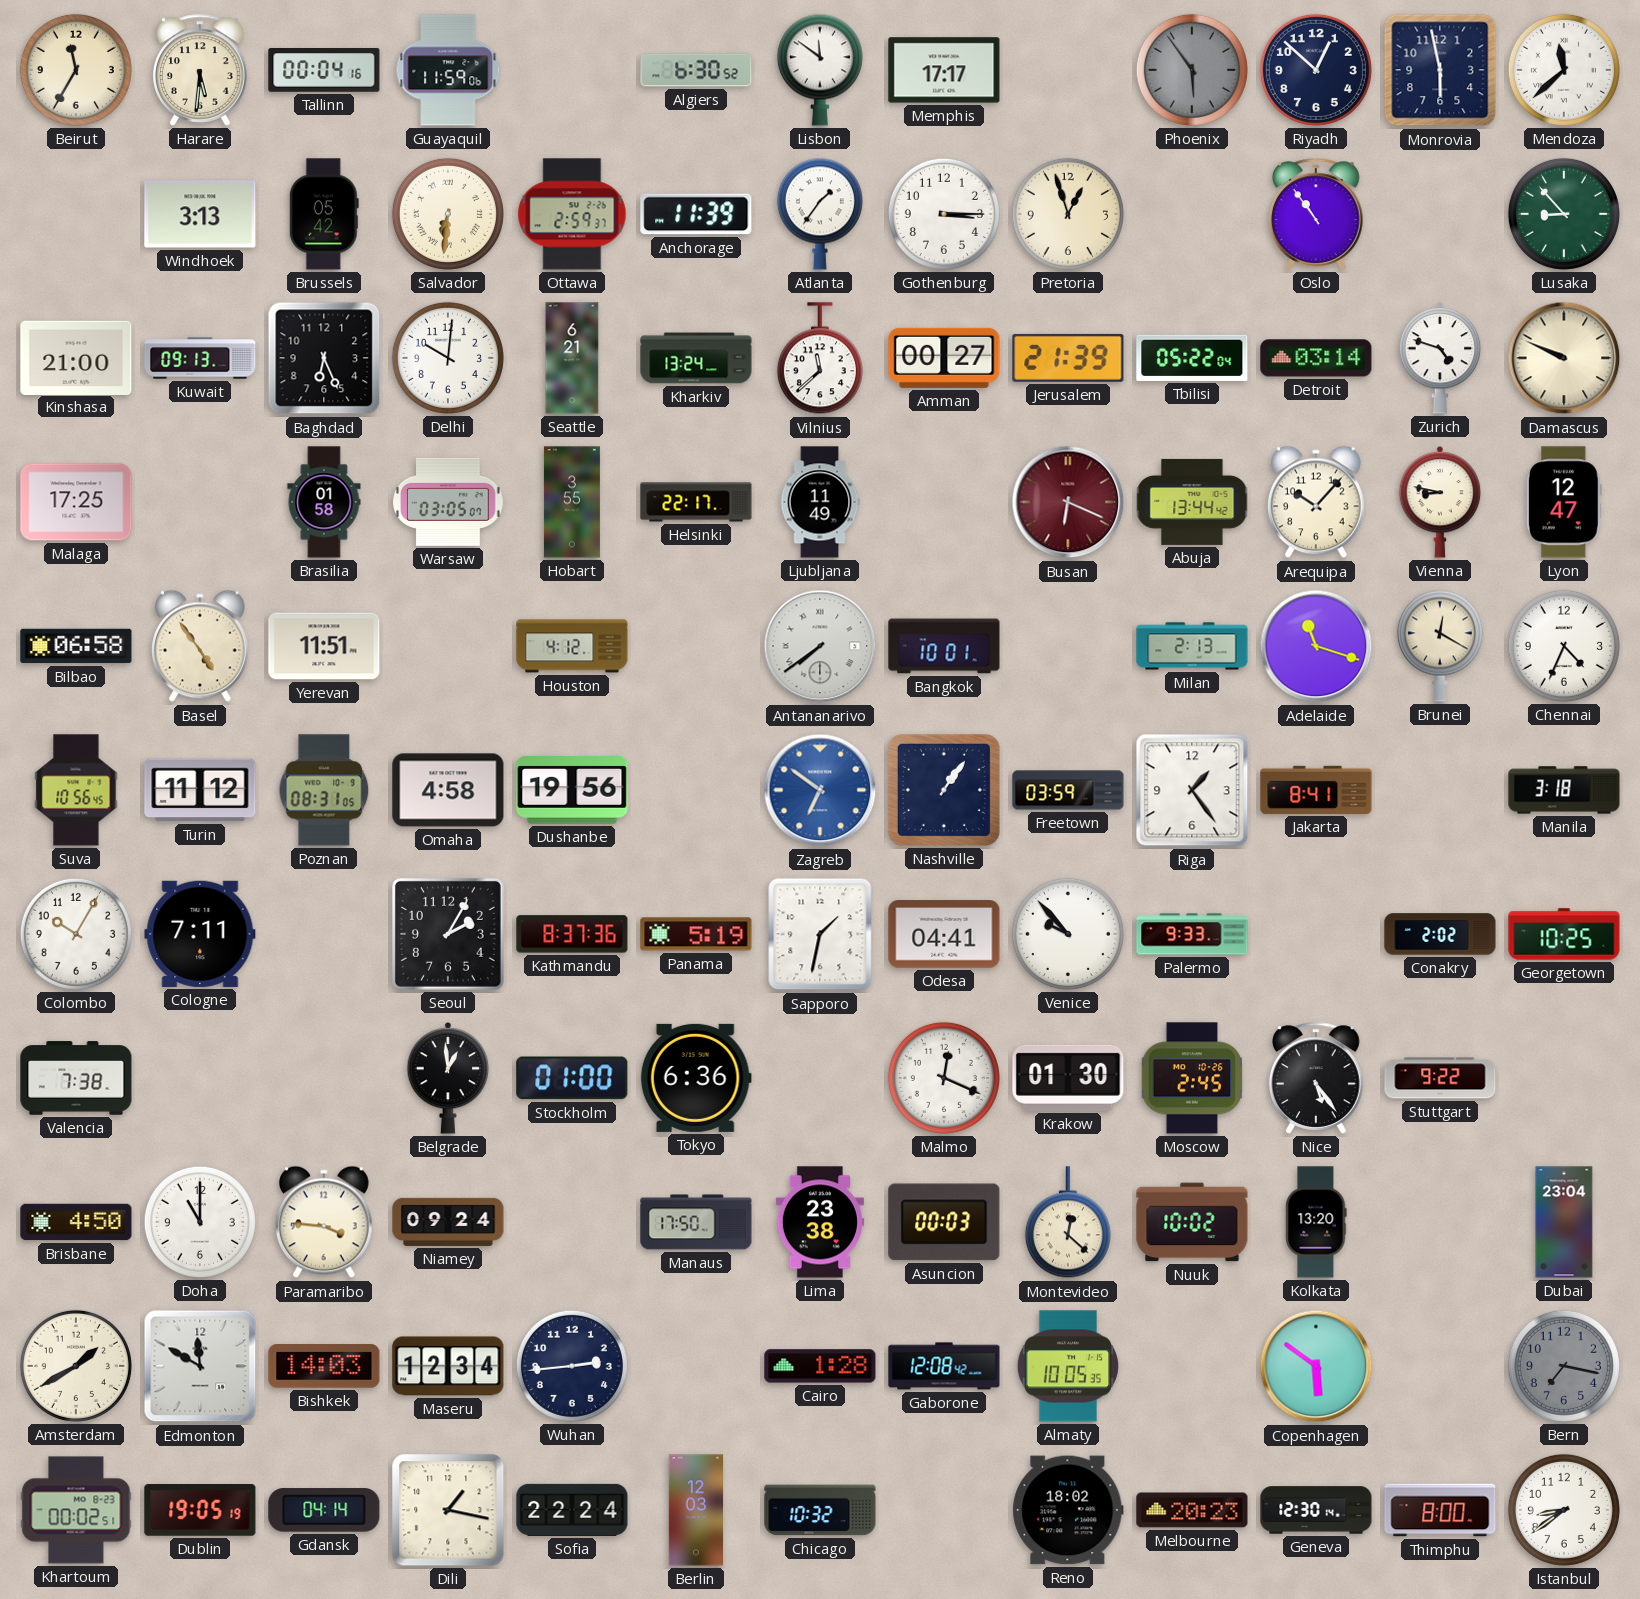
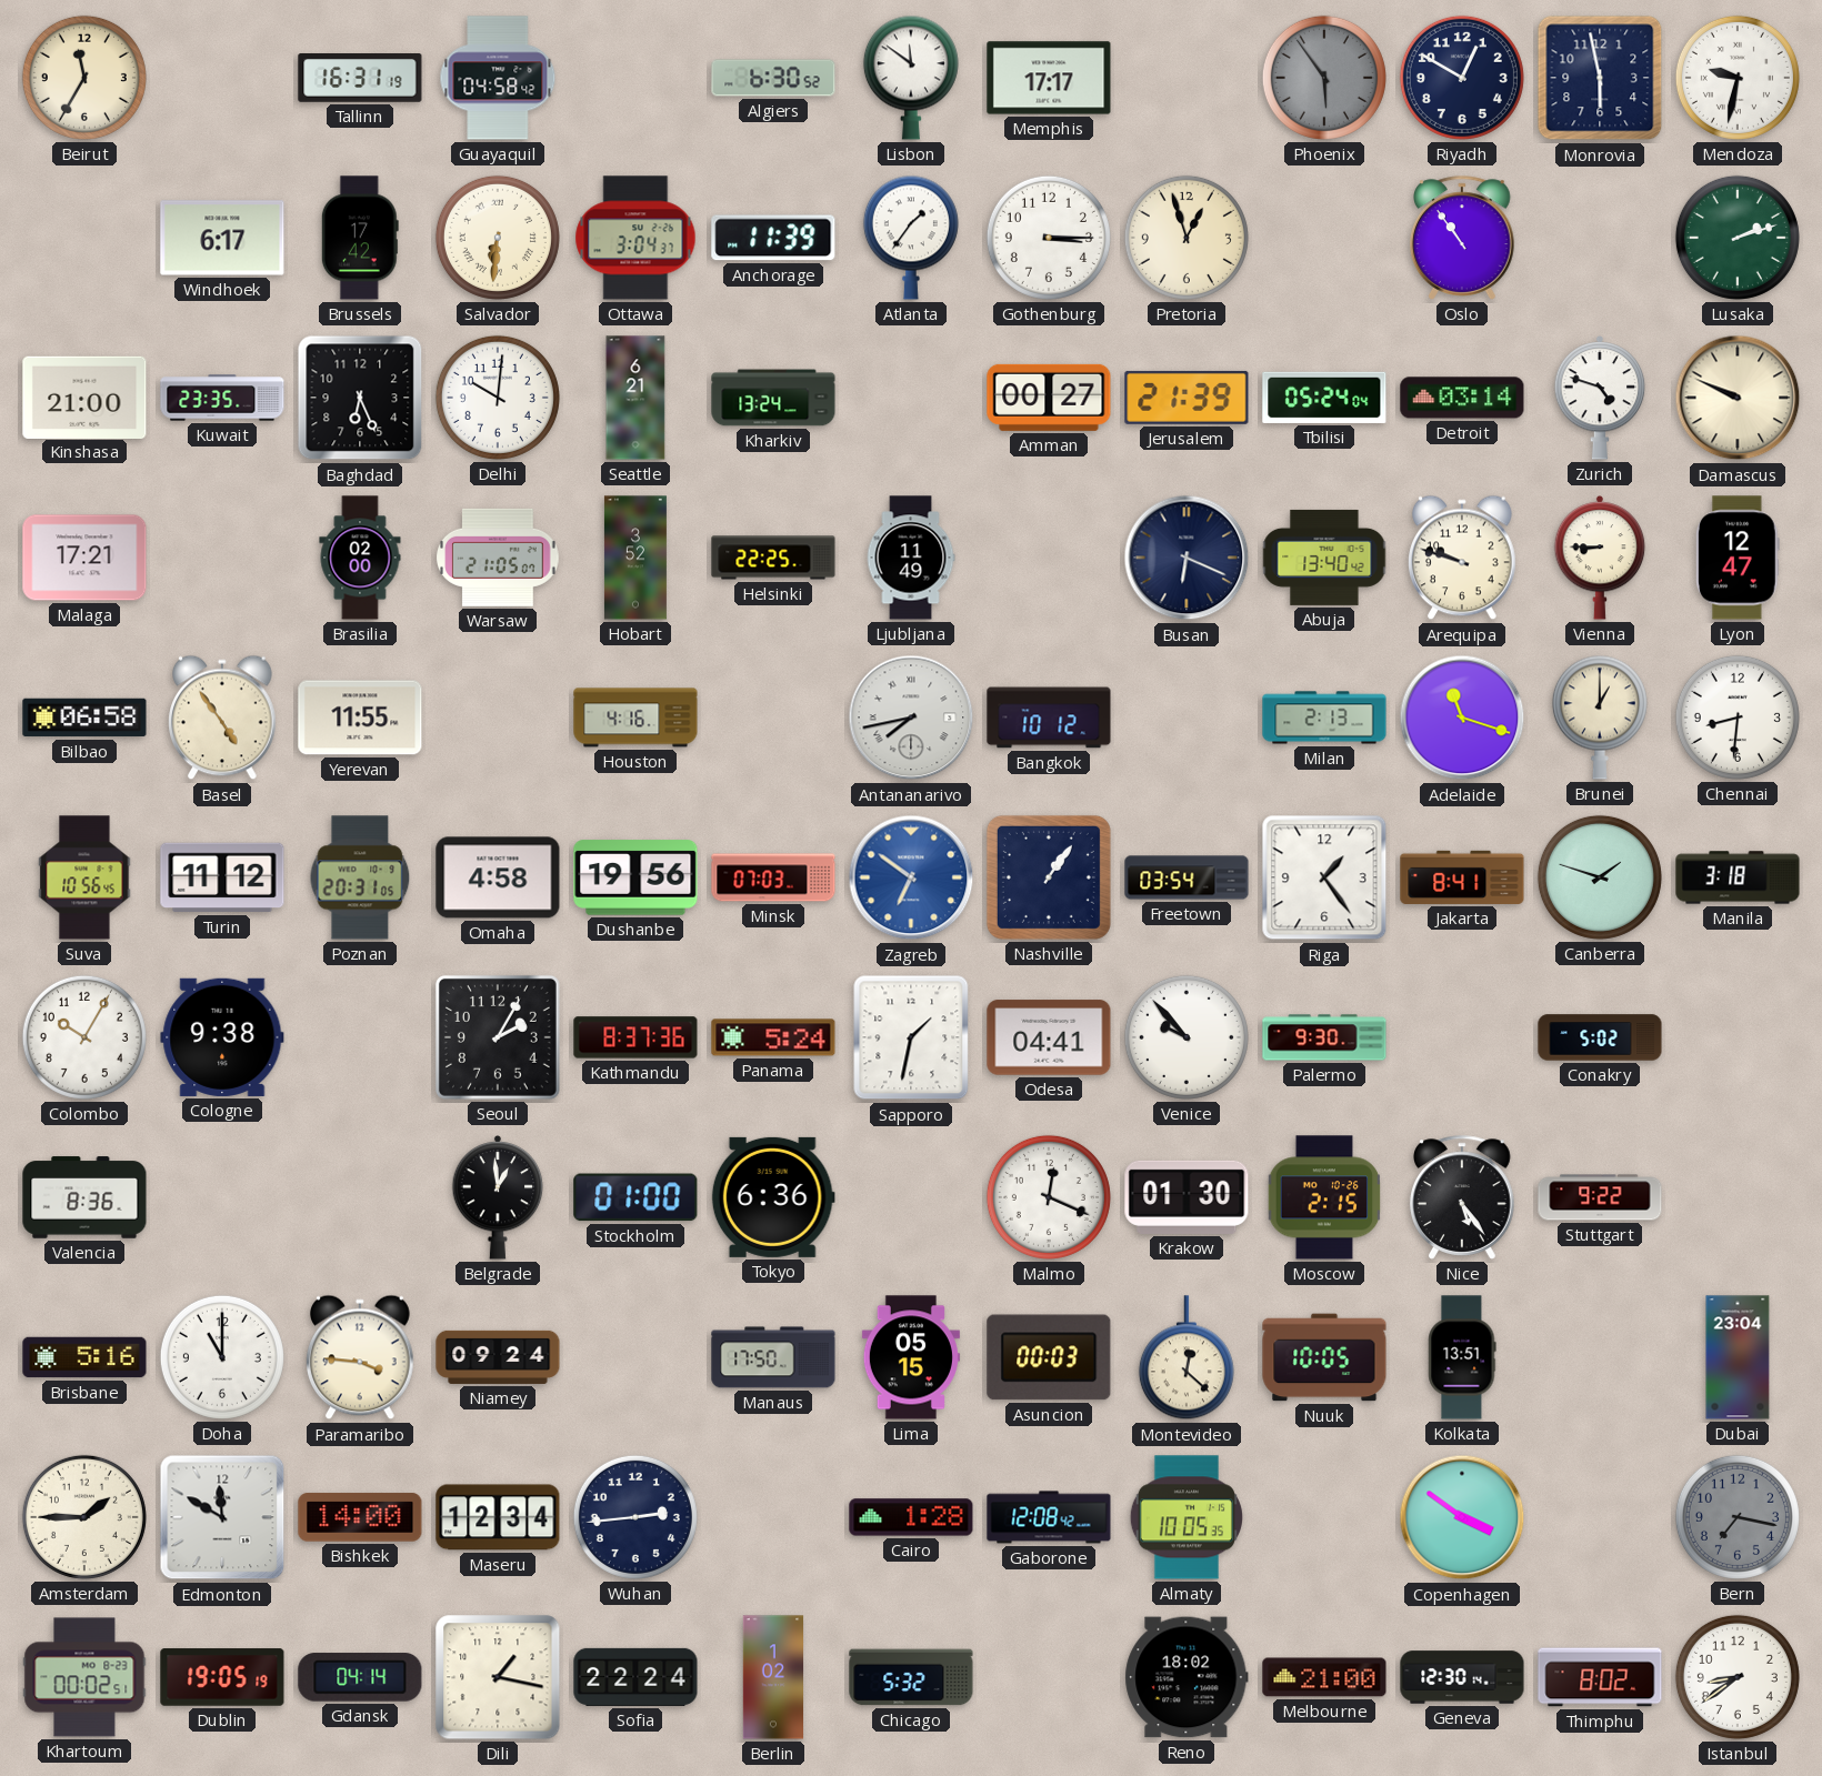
Harare: 5:31 -> none
Tallinn: 00:04 -> 16:31
Guayaquil: 11:59 -> 04:58
Riyadh: 12:52 -> 12:50
Mendoza: 11:38 -> 9:32
Windhoek: 3:13 -> 6:17
Brussels: 05:42 -> 17:42
Ottawa: 2:59 -> 3:04
Lusaka: 8:53 -> 2:12
Kuwait: 09:13 -> 23:35
Vilnius: 11:38 -> none
Tbilisi: 05:22 -> 05:24
Malaga: 17:25 -> 17:21
Brasilia: 01:58 -> 02:00
Warsaw: 03:05 -> 21:05
Hobart: 3:55 -> 3:52
Helsinki: 22:17 -> 22:25
Busan dial: burgundy -> navy
Abuja: 13:44 -> 13:40
Arequipa: 10:07 -> 9:48
Vienna: 8:47 -> 8:45
Yerevan: 11:51 -> 11:55
Houston: 4:12 -> 4:16
Antananarivo: 7:39 -> 7:43
Bangkok: 10:01 -> 10:12
Brunei: 12:20 -> 1:00
Chennai: 4:34 -> 8:31
Poznan: 08:31 -> 20:31
Minsk: none -> 07:03
Freetown: 03:59 -> 03:54
Canberra: none -> 1:48
Cologne: 7:11 -> 9:38
Panama: 5:19 -> 5:24
Palermo: 9:33 -> 9:30
Conakry: 2:02 -> 5:02
Georgetown: 10:25 -> none
Valencia: 7:38 -> 8:36
Moscow: 2:45 -> 2:15
Brisbane: 4:50 -> 5:16
Lima: 23:38 -> 05:15
Nuuk: 10:02 -> 10:05
Kolkata: 13:20 -> 13:51
Amsterdam: 1:40 -> 1:45
Bishkek: 14:03 -> 14:00
Copenhagen: 5:51 -> 3:51
Berlin: 12:03 -> 1:02
Chicago: 10:32 -> 5:32
Melbourne: 20:23 -> 21:00
Thimphu: 8:00 -> 8:02
